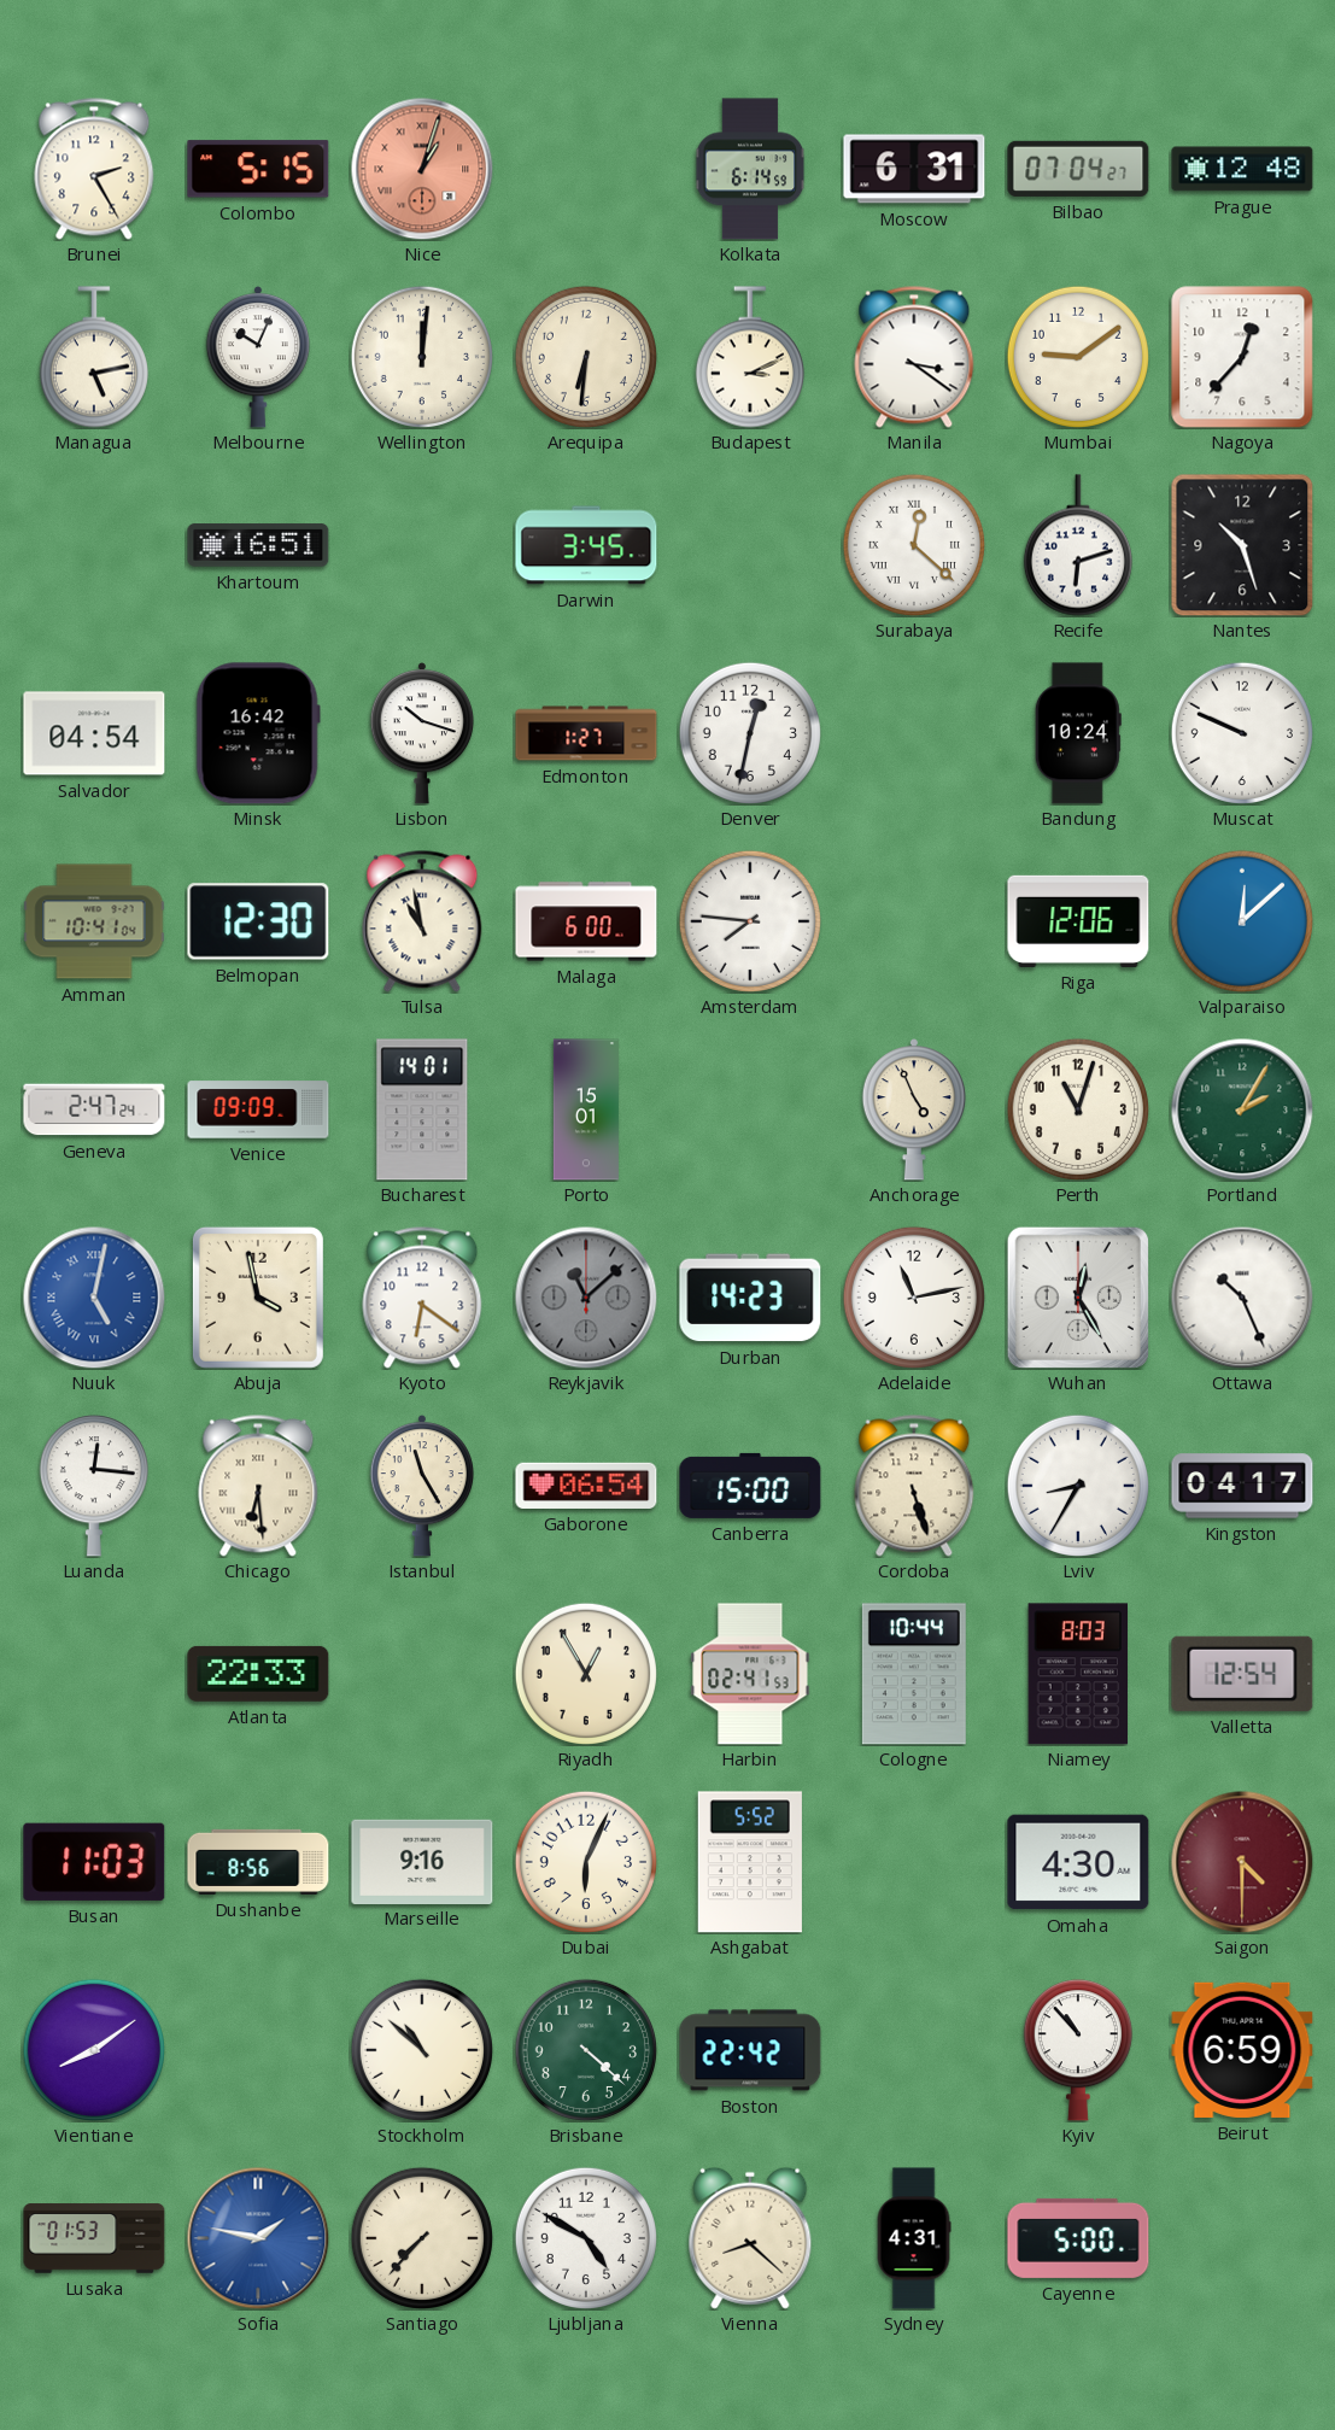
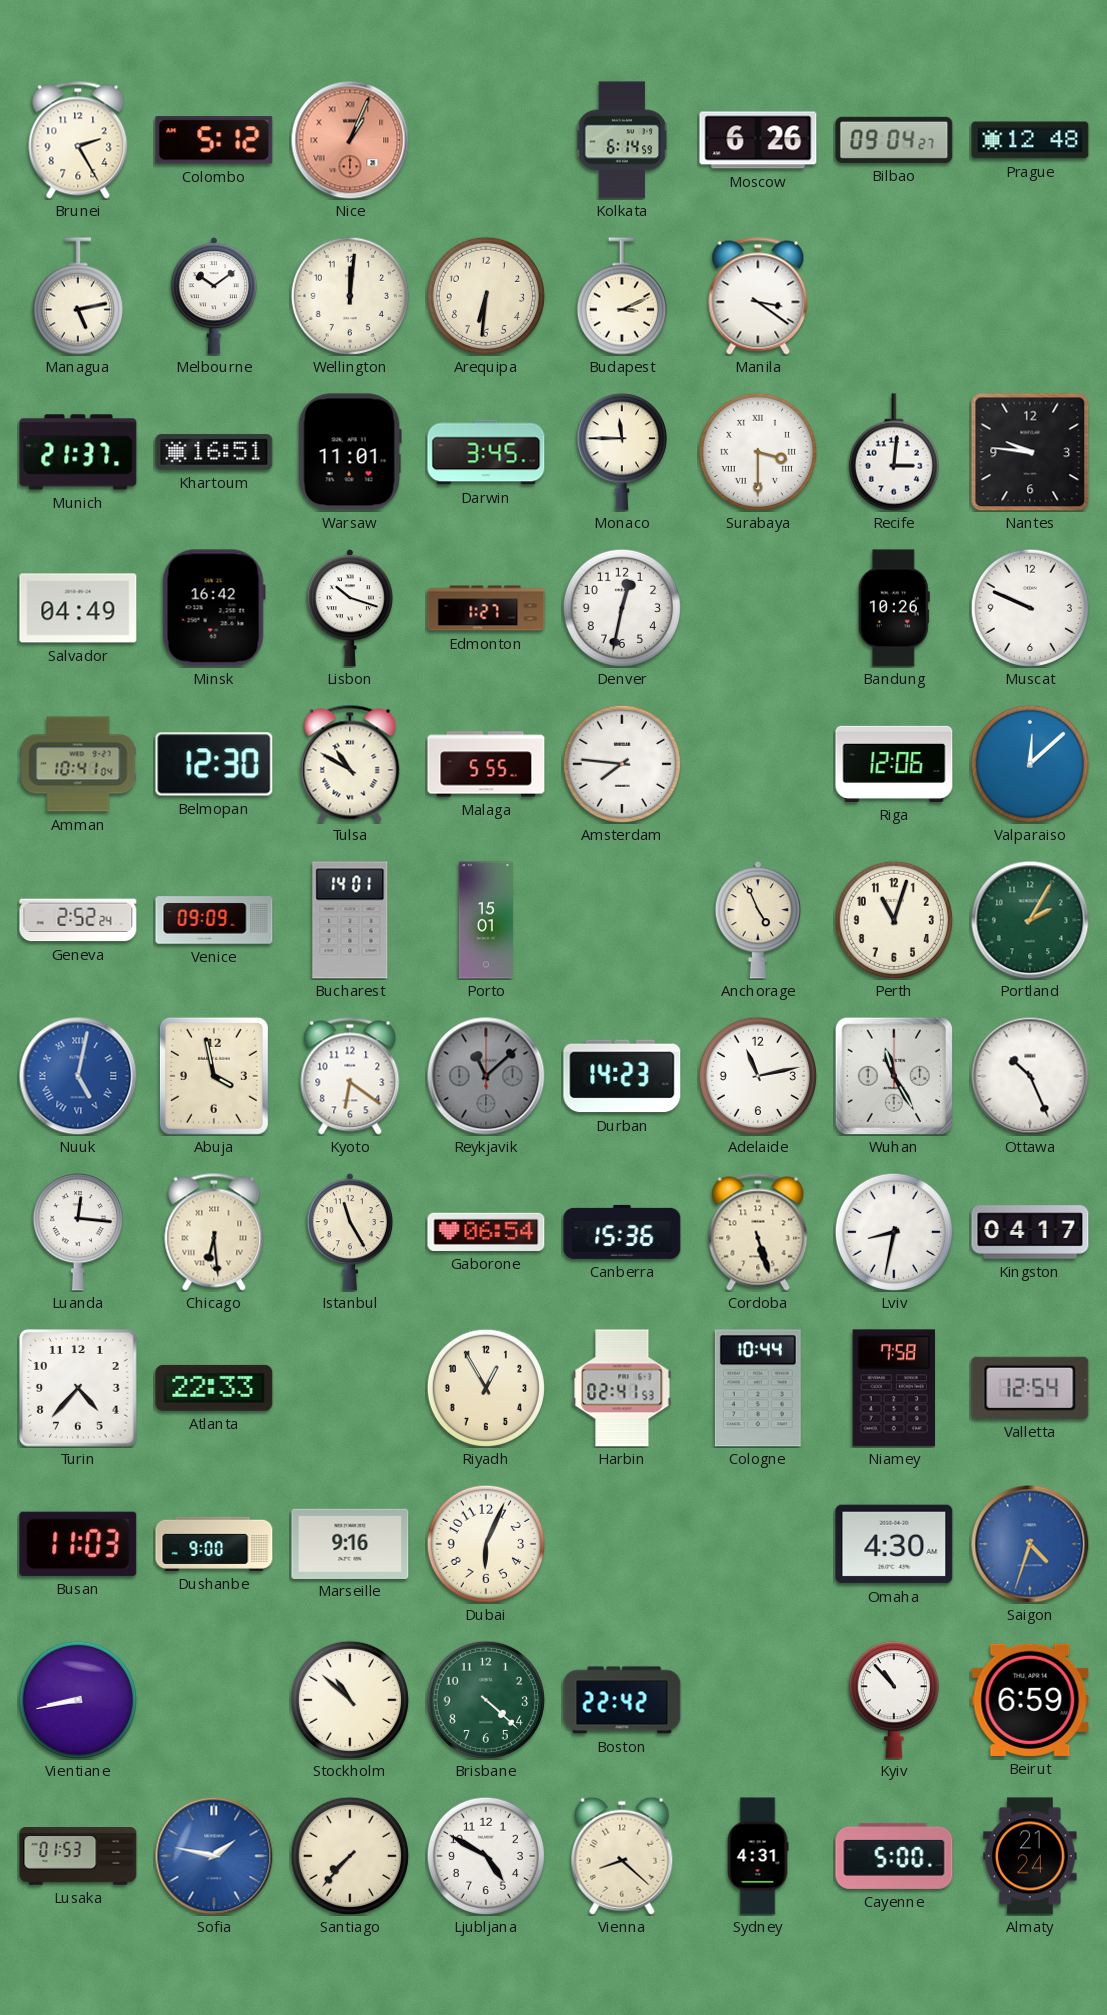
Colombo: 5:15 -> 5:12
Nice: 1:03 -> 1:04
Moscow: 6:31 -> 6:26
Bilbao: 07:04 -> 09:04
Melbourne: 10:04 -> 10:09
Mumbai: 9:09 -> none
Nagoya: 12:37 -> none
Munich: none -> 21:37
Warsaw: none -> 11:01
Monaco: none -> 11:45
Surabaya: 12:22 -> 3:30
Recife: 6:12 -> 3:01
Nantes: 10:27 -> 9:46
Salvador: 04:54 -> 04:49
Bandung: 10:24 -> 10:26
Tulsa: 10:58 -> 10:50
Malaga: 6:00 -> 5:55
Geneva: 2:47 -> 2:52
Wuhan: 12:25 -> 11:25
Canberra: 15:00 -> 15:36
Lviv: 8:35 -> 8:32
Turin: none -> 4:37
Niamey: 8:03 -> 7:58
Dushanbe: 8:56 -> 9:00
Ashgabat: 5:52 -> none
Saigon: 4:30 -> 4:33
Saigon dial: burgundy -> blue
Vientiane: 8:09 -> 8:43
Almaty: none -> 21:24
